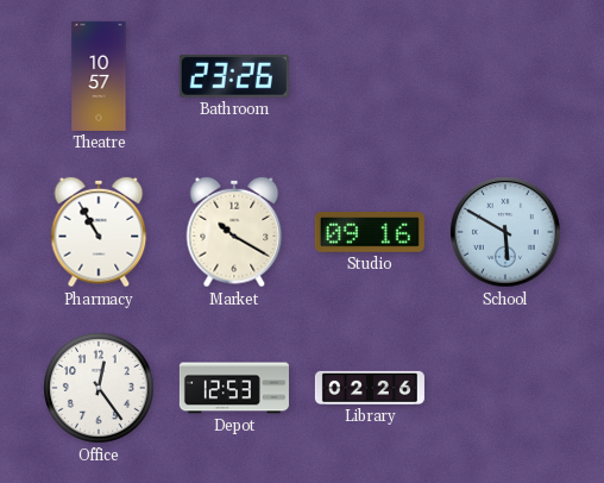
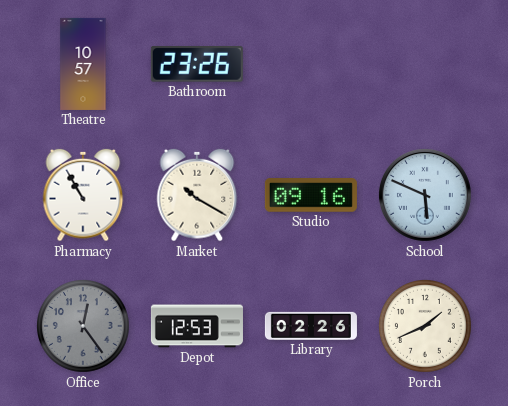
School: 5:50 -> 5:49
Office dial: white -> grey
Porch: none -> 1:41
